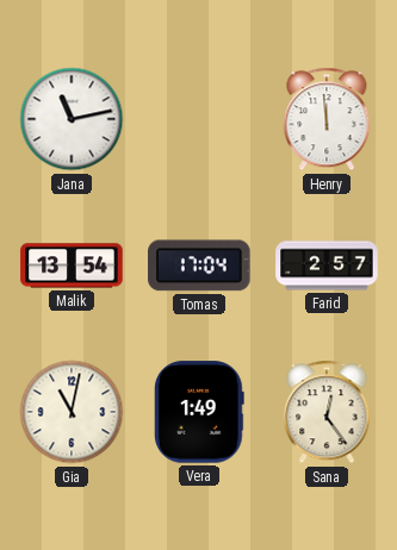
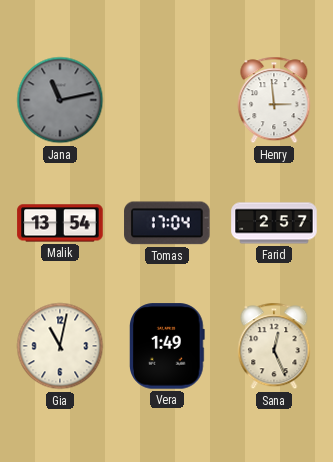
Jana dial: white -> grey
Henry: 11:59 -> 2:59
Sana: 12:24 -> 12:26
